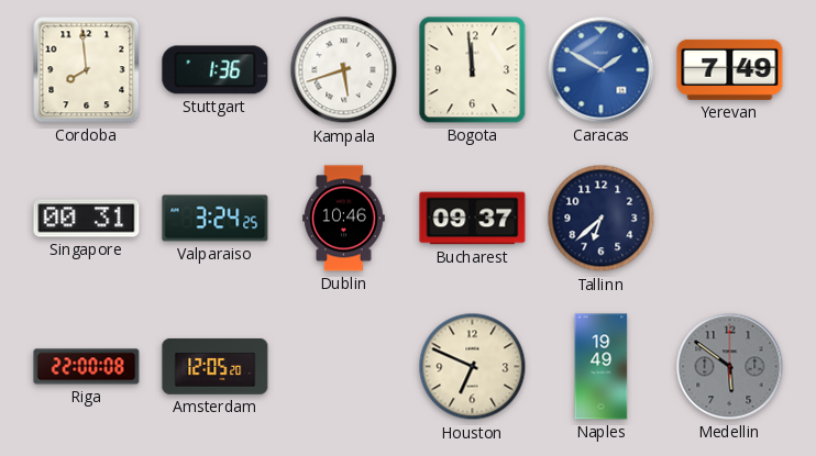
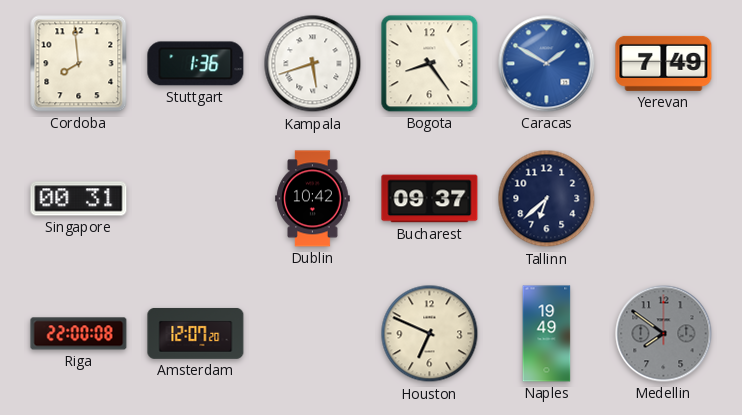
Bogota: 11:59 -> 8:24
Valparaiso: 3:24 -> none
Dublin: 10:46 -> 10:42
Amsterdam: 12:05 -> 12:07
Medellin: 5:51 -> 7:51
